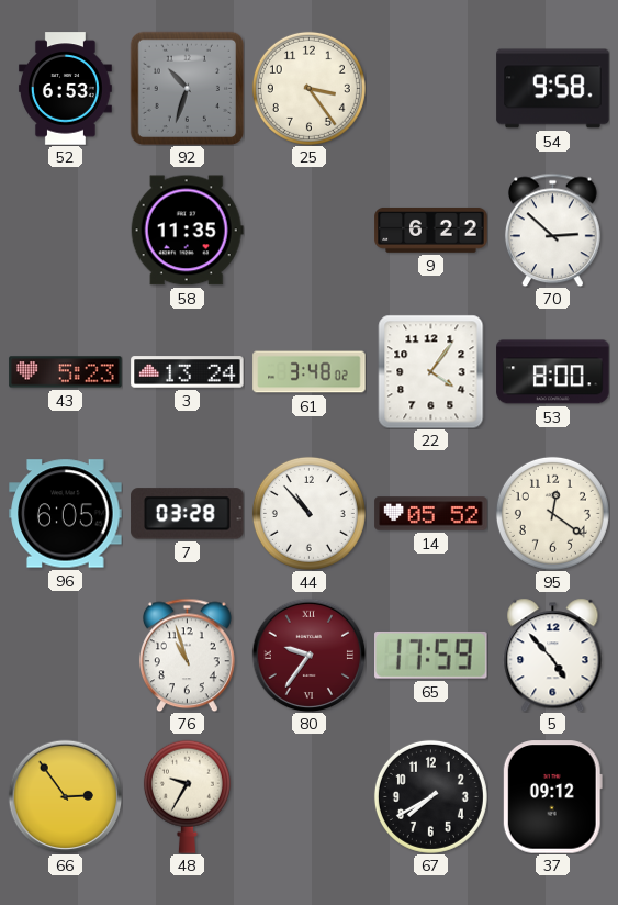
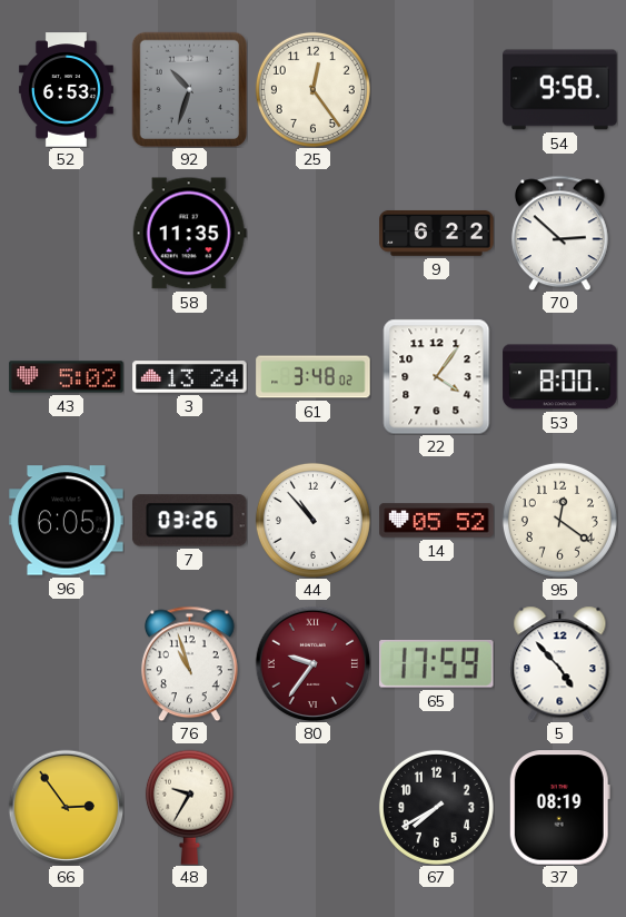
25: 3:24 -> 12:24
43: 5:23 -> 5:02
7: 03:28 -> 03:26
37: 09:12 -> 08:19
